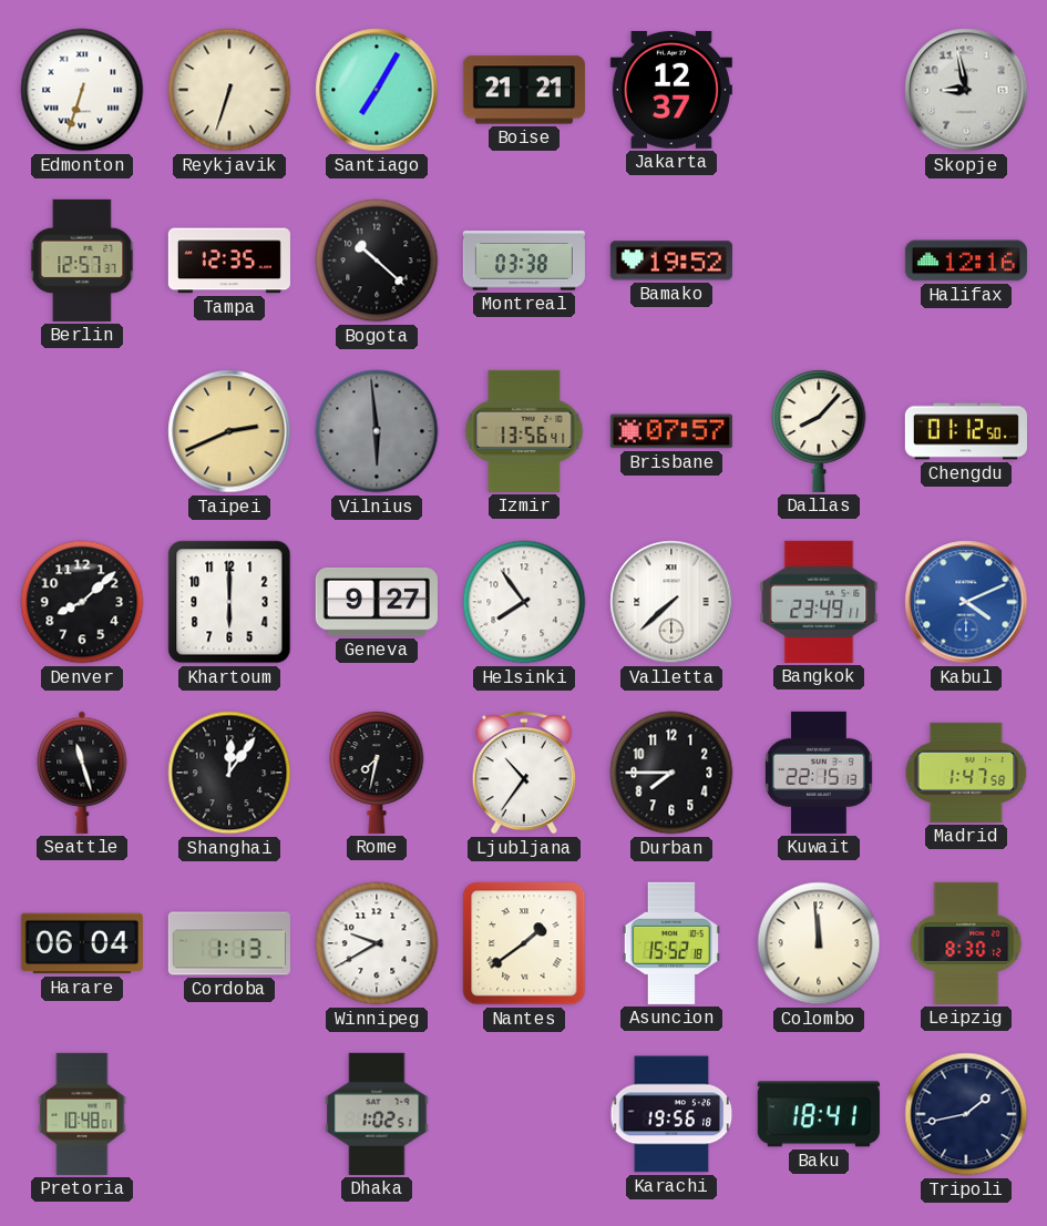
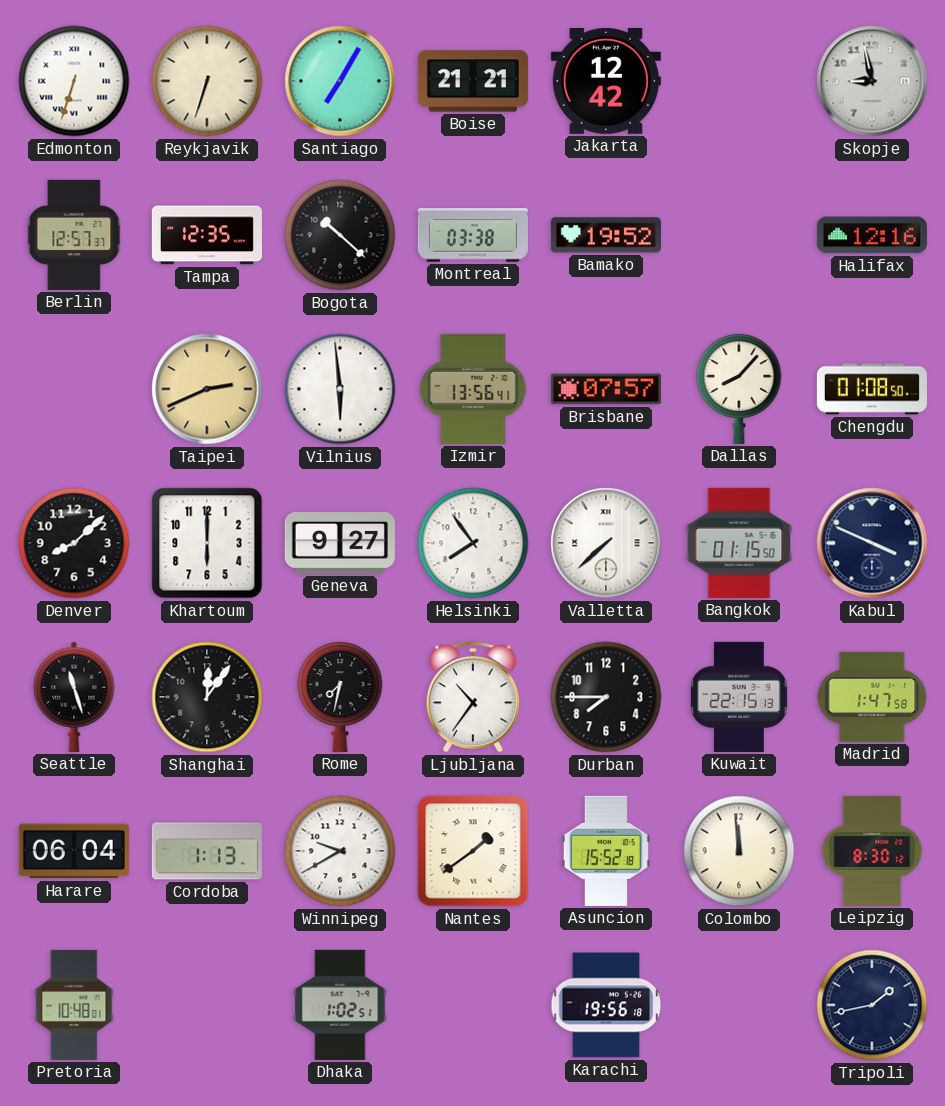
Jakarta: 12:37 -> 12:42
Vilnius dial: grey -> white
Chengdu: 01:12 -> 01:08
Bangkok: 23:49 -> 01:15
Kabul: 4:11 -> 3:49
Kabul dial: blue -> navy
Baku: 18:41 -> none
